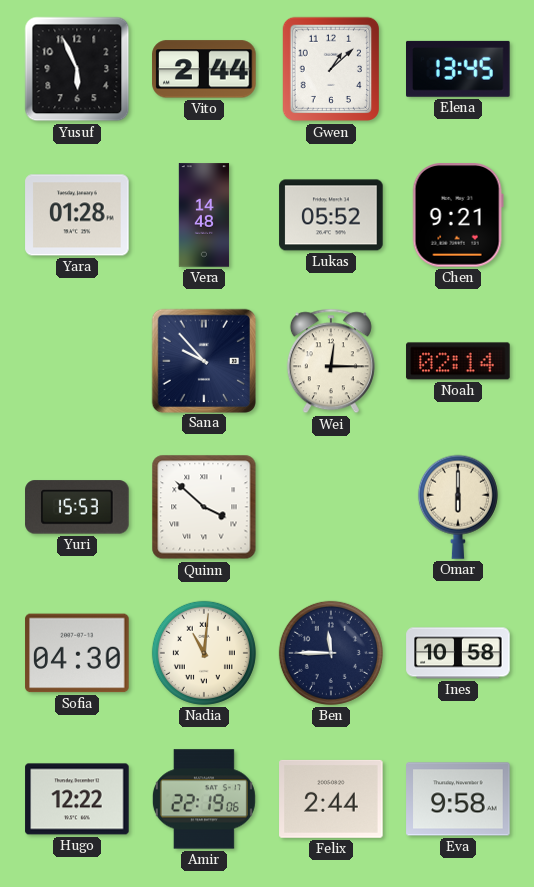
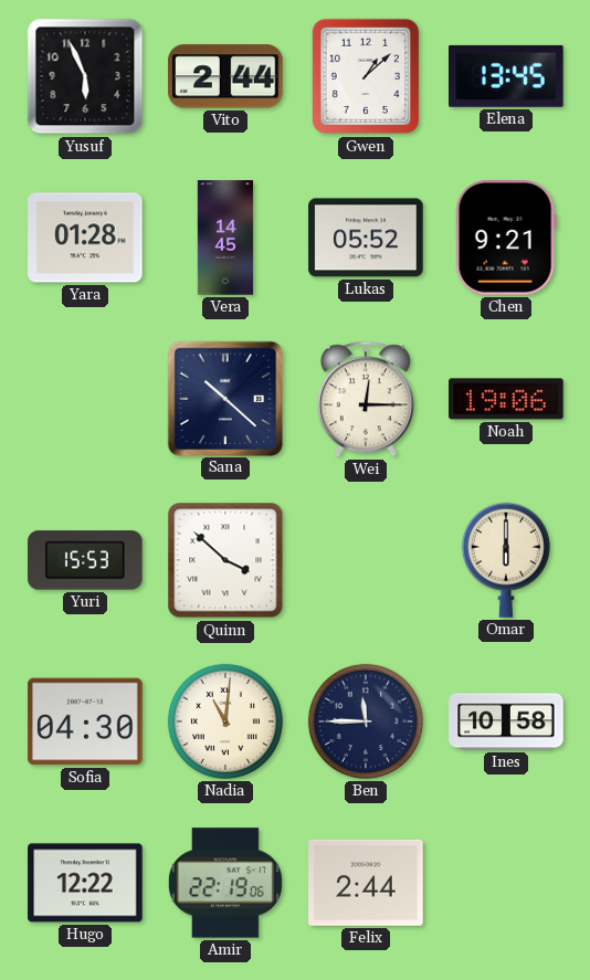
Vera: 14:48 -> 14:45
Sana: 9:53 -> 10:22
Noah: 02:14 -> 19:06
Eva: 9:58 -> none
